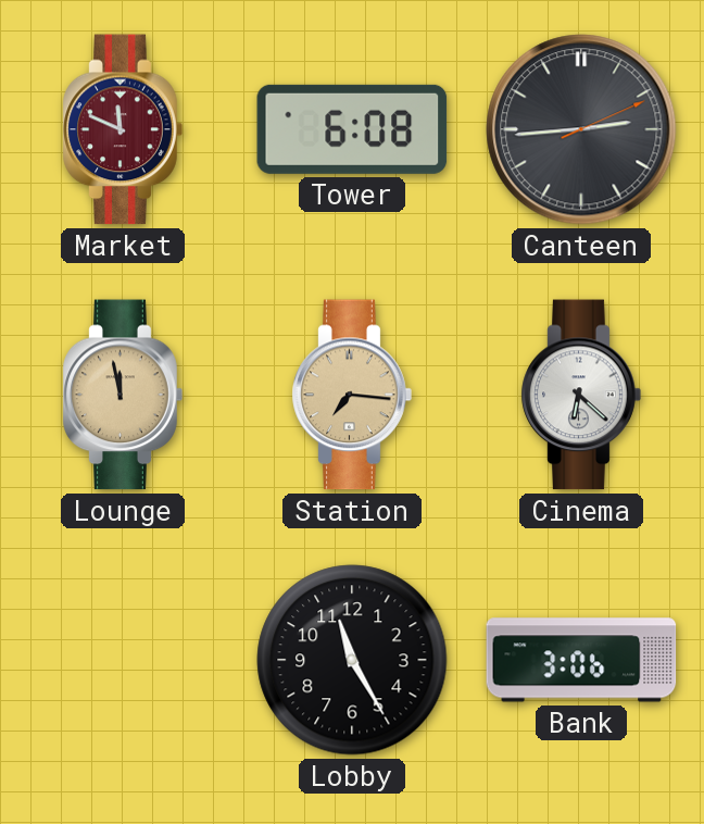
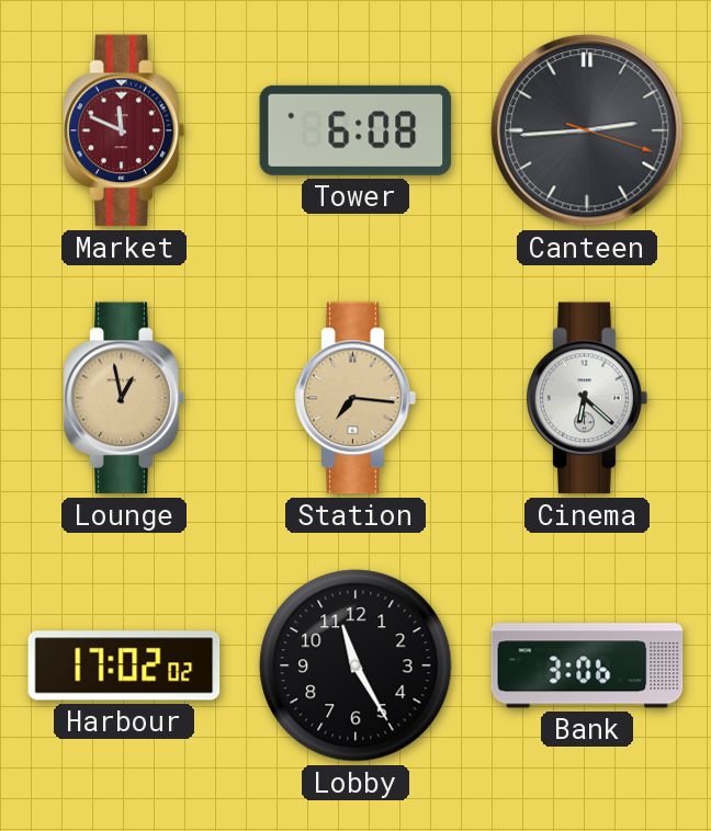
Canteen: 2:44:11 -> 2:44:18
Lounge: 11:58 -> 12:58
Harbour: none -> 17:02
